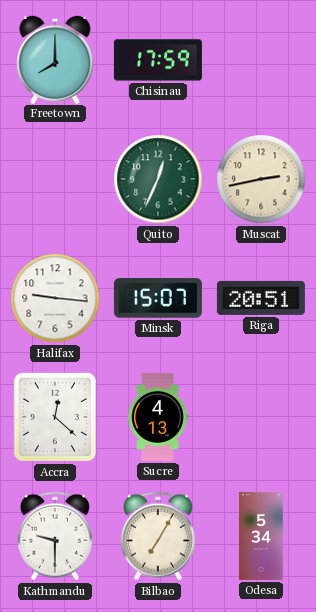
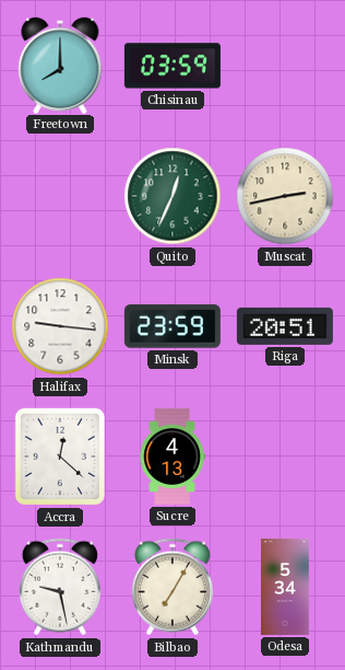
Chisinau: 17:59 -> 03:59
Minsk: 15:07 -> 23:59
Kathmandu: 9:30 -> 9:28
